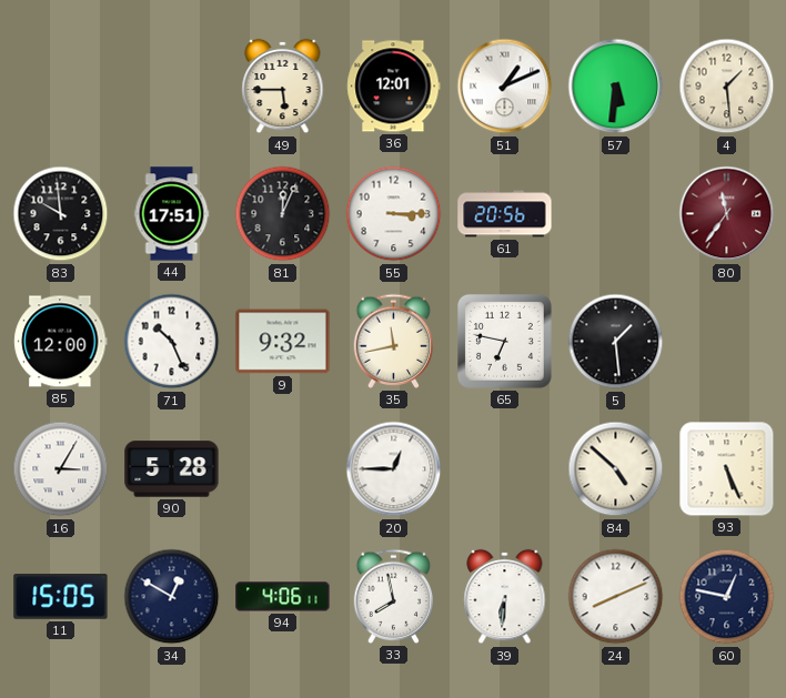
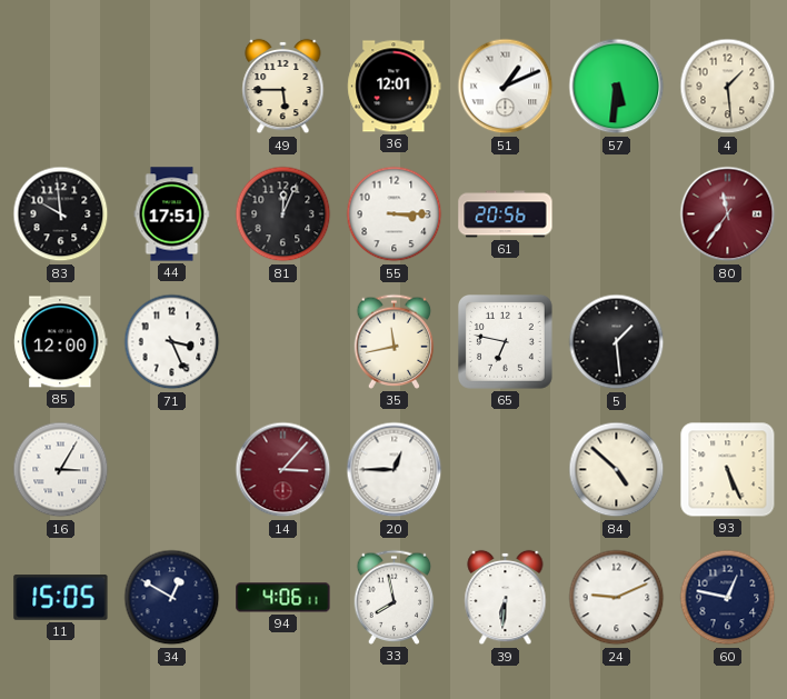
71: 10:26 -> 3:26
9: 9:32 -> none
90: 5:28 -> none
14: none -> 3:07
24: 8:11 -> 9:11
